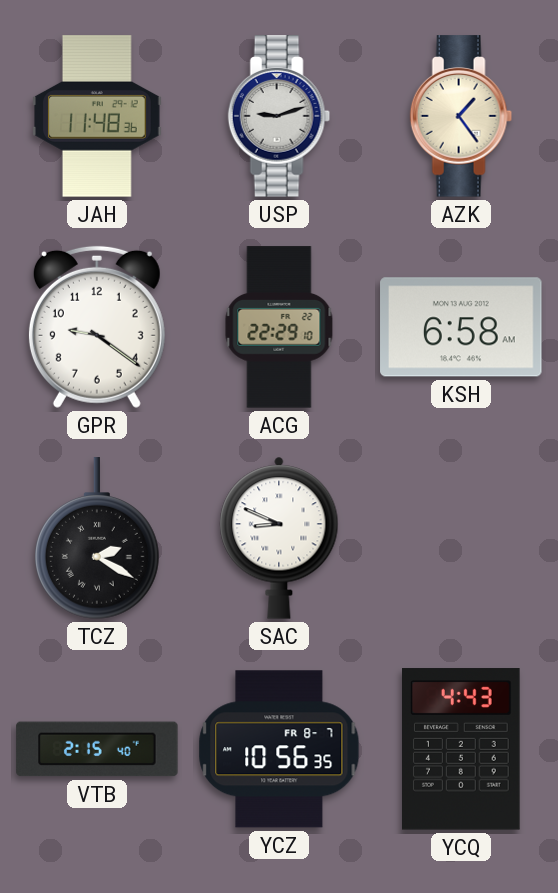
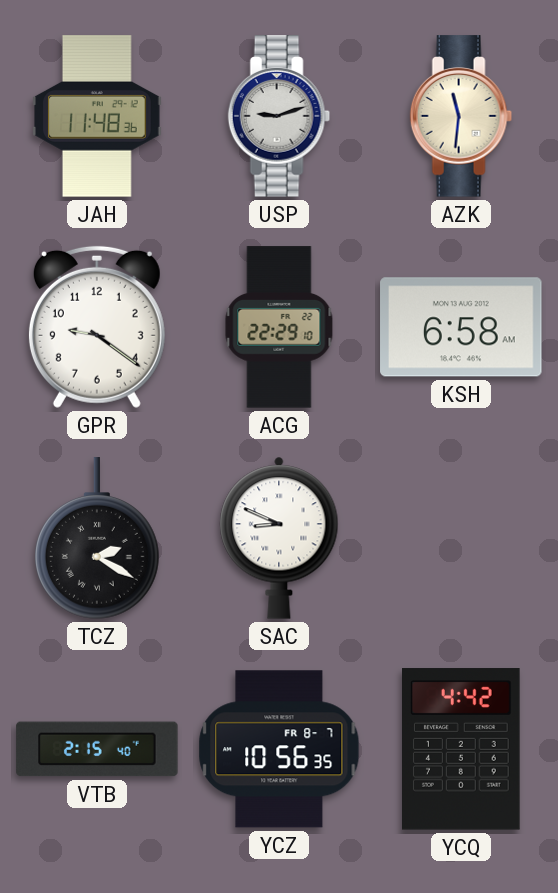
AZK: 1:24 -> 11:31
YCQ: 4:43 -> 4:42
